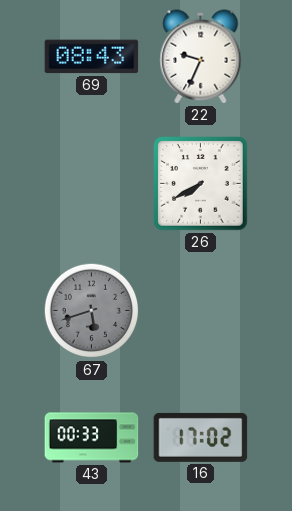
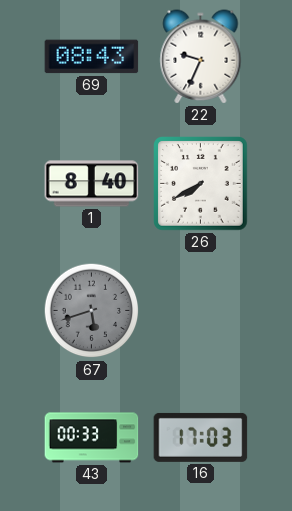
1: none -> 8:40
16: 17:02 -> 17:03
